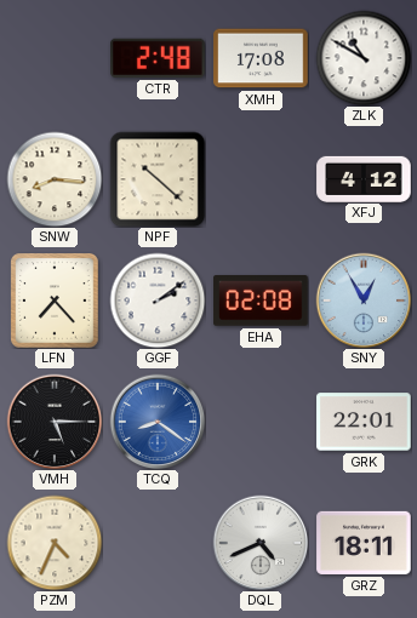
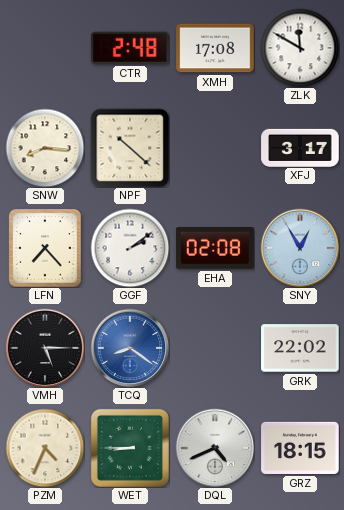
ZLK: 10:50 -> 11:50
XFJ: 4:12 -> 3:17
GRK: 22:01 -> 22:02
WET: none -> 8:45
GRZ: 18:11 -> 18:15
